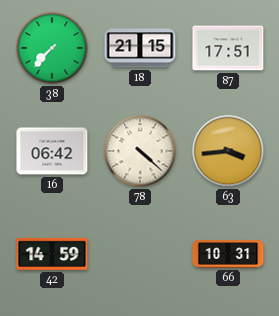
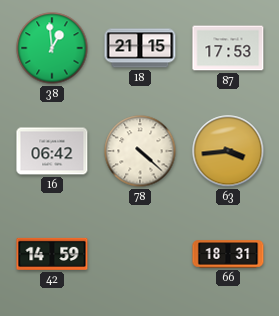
38: 7:37 -> 12:59
87: 17:51 -> 17:53
66: 10:31 -> 18:31
